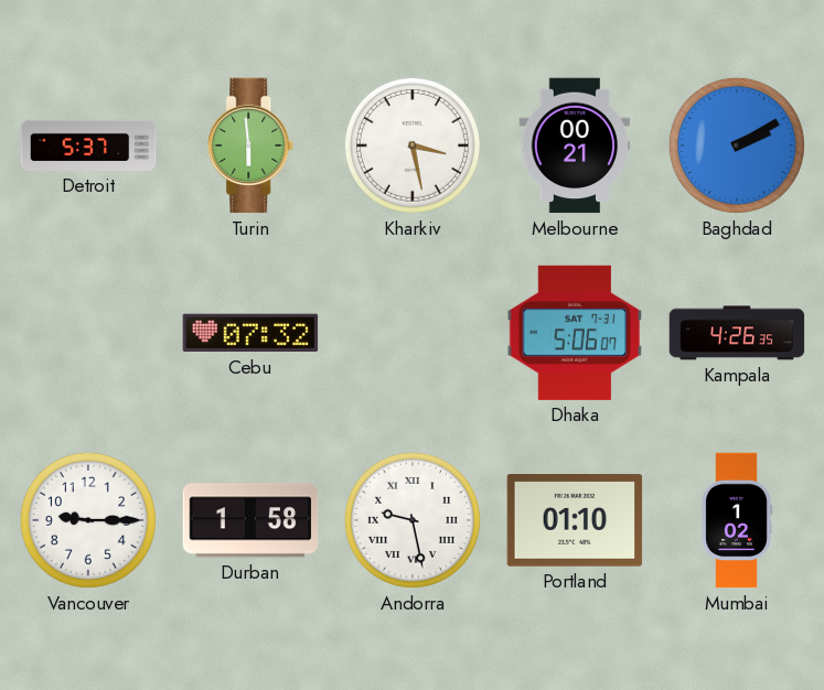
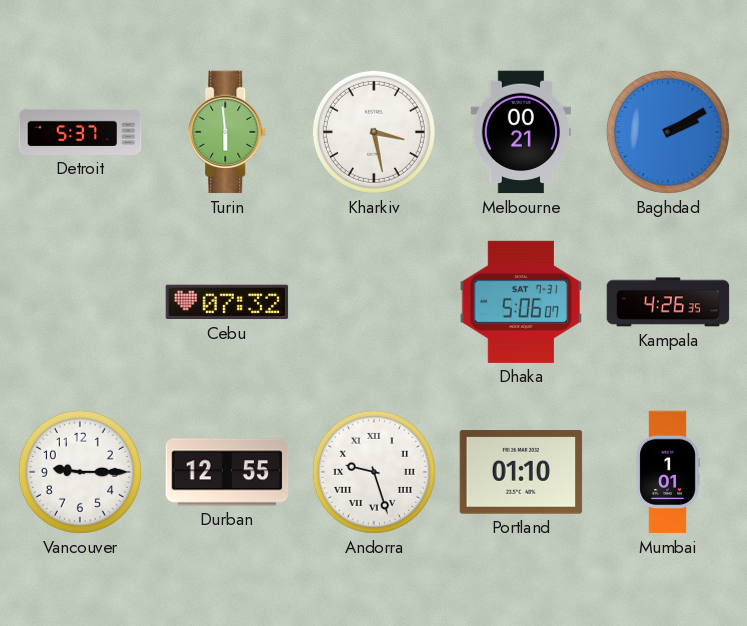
Durban: 1:58 -> 12:55
Andorra: 9:28 -> 9:27
Mumbai: 1:02 -> 1:01
